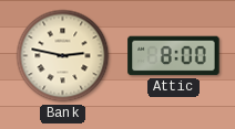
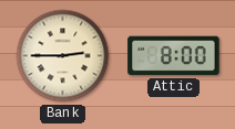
Bank: 2:47 -> 2:45
